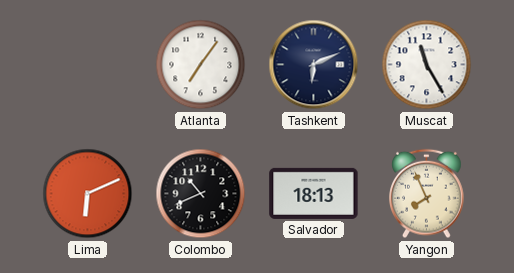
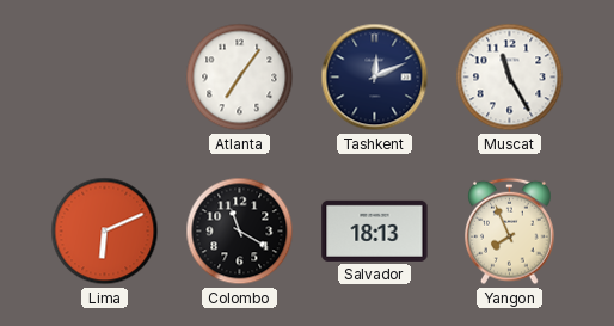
Tashkent: 6:11 -> 12:11
Colombo: 10:41 -> 11:20
